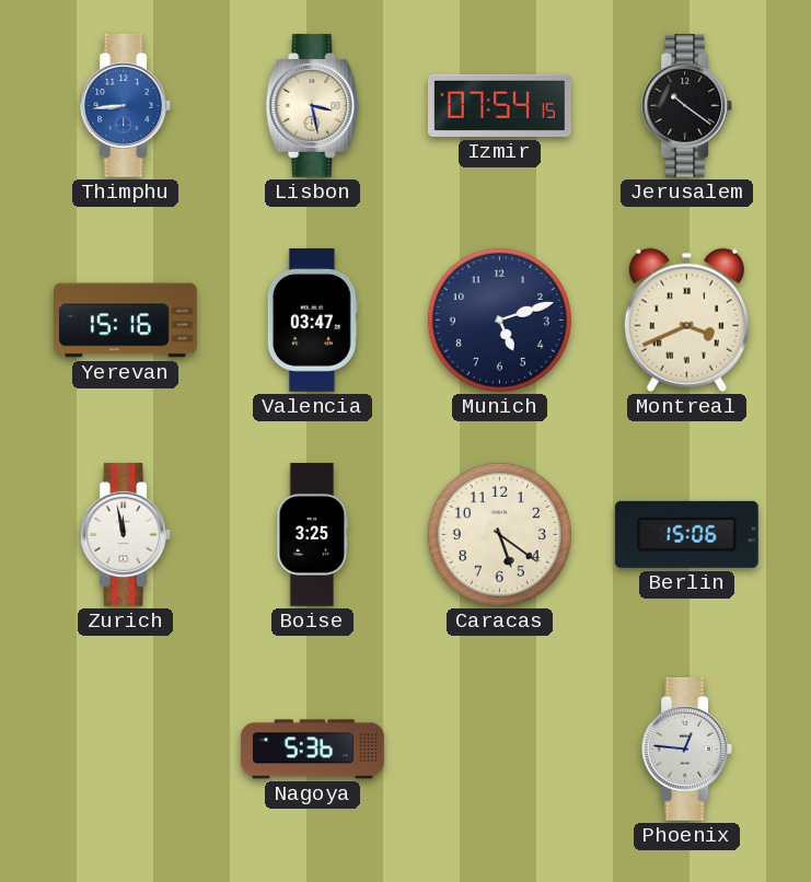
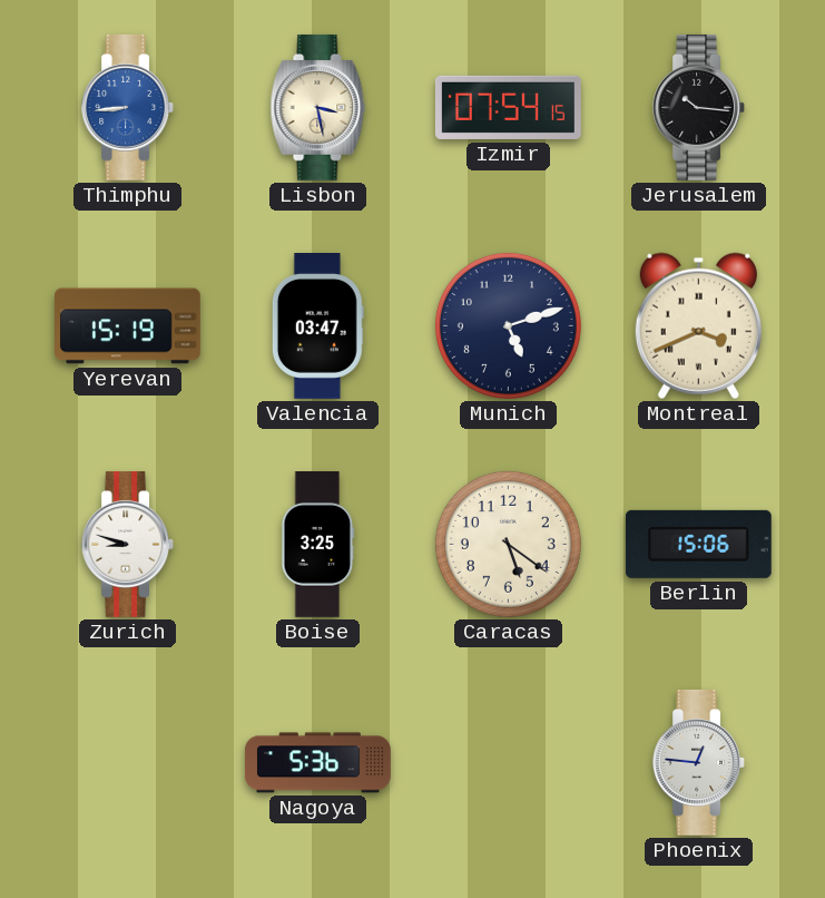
Jerusalem: 10:21 -> 10:16
Yerevan: 15:16 -> 15:19
Zurich: 11:58 -> 8:48
